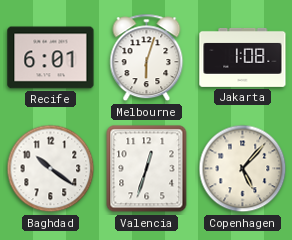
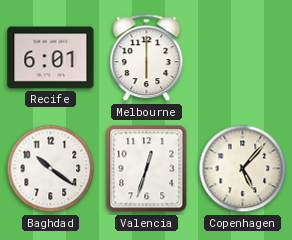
Melbourne: 6:03 -> 6:00
Jakarta: 1:08 -> none
